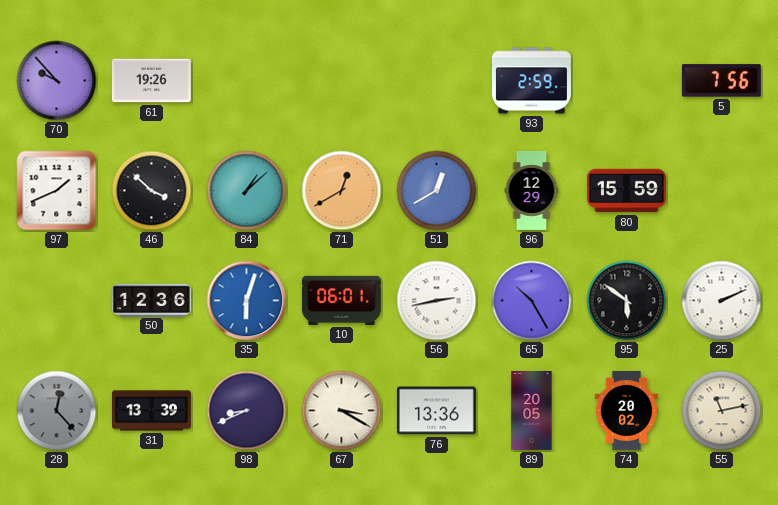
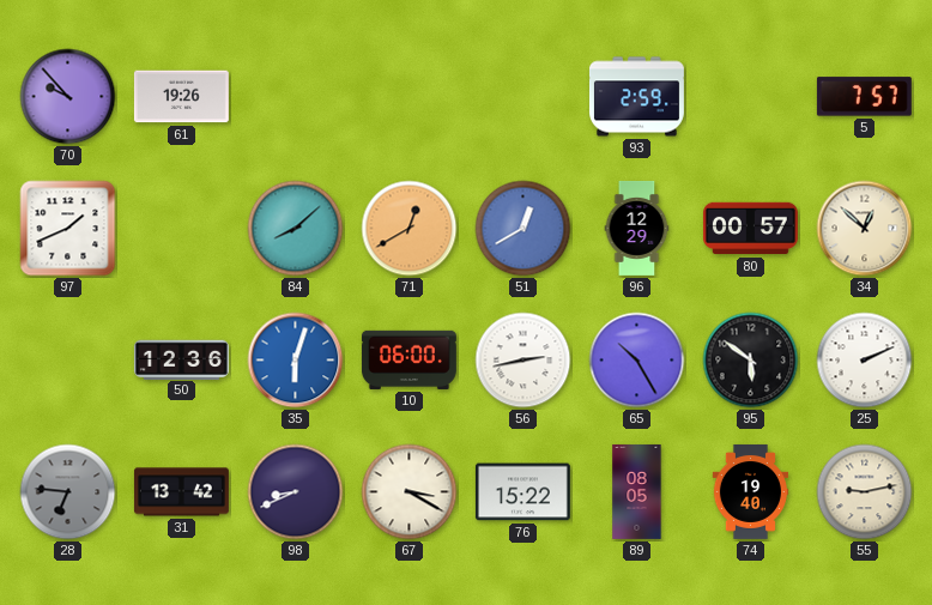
5: 7:56 -> 7:57
46: 3:52 -> none
84: 1:08 -> 8:08
80: 15:59 -> 00:57
34: none -> 12:52
10: 06:01 -> 06:00
28: 12:23 -> 6:46
31: 13:39 -> 13:42
76: 13:36 -> 15:22
89: 20:05 -> 08:05
74: 20:02 -> 19:40
55: 11:13 -> 9:13
